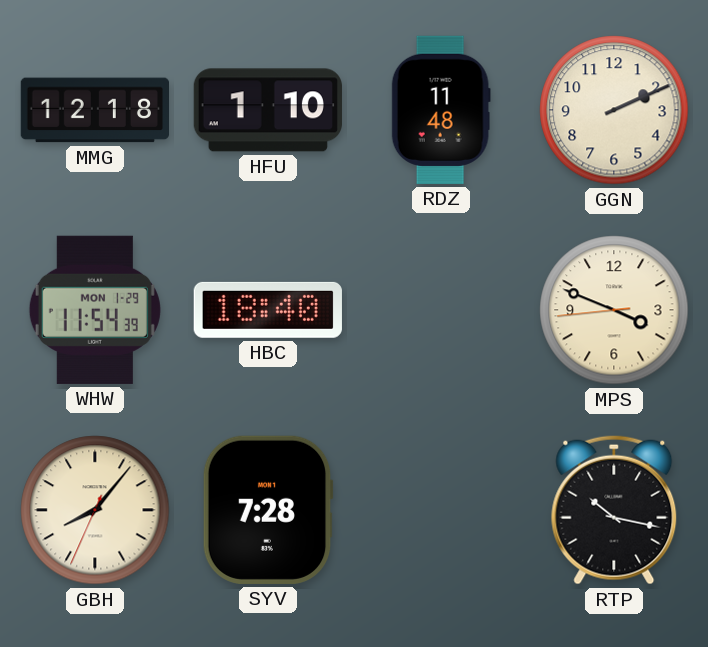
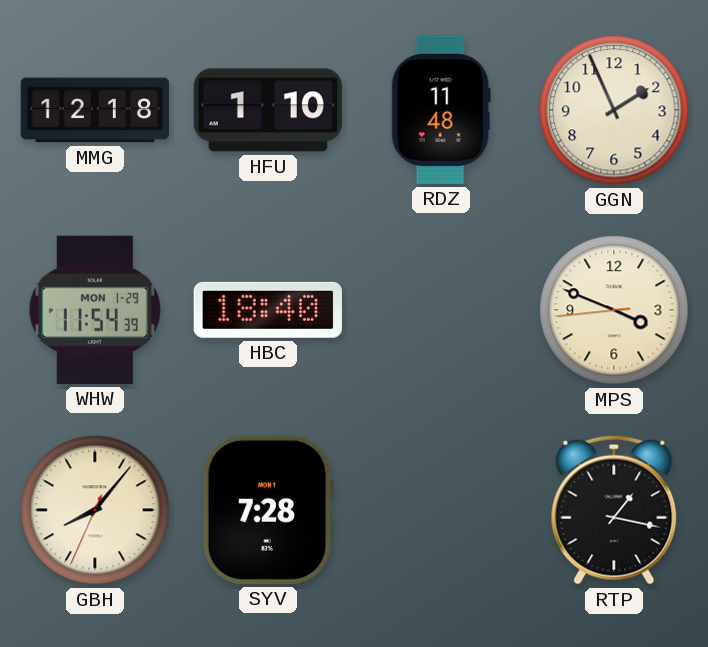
GGN: 2:11 -> 1:56
RTP: 10:17 -> 1:17
